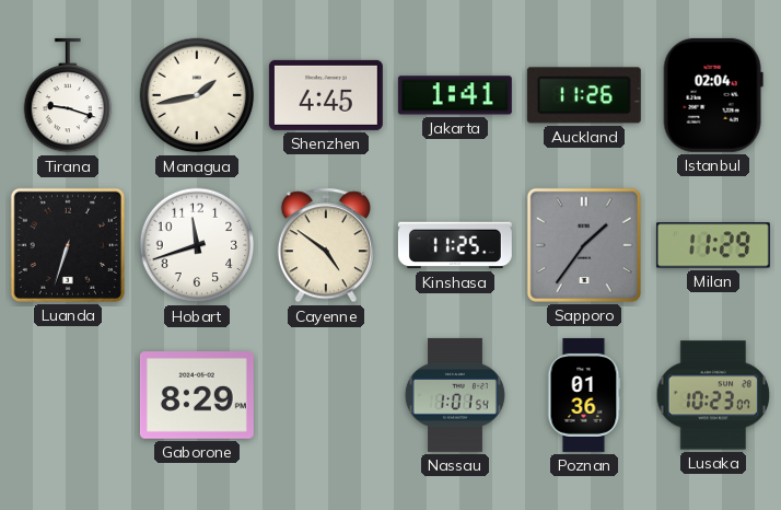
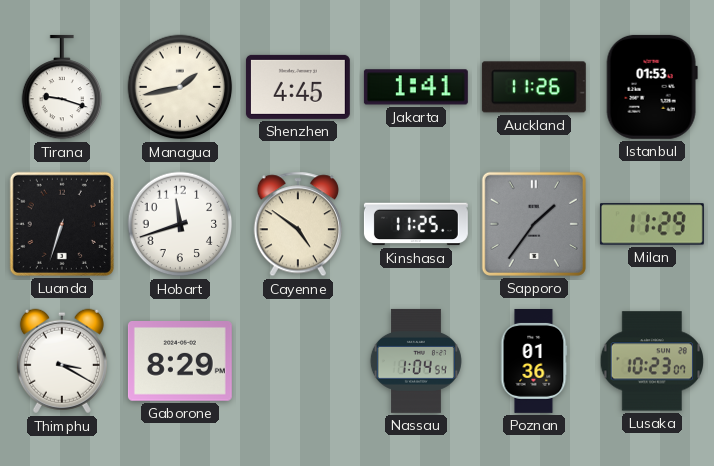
Istanbul: 02:04 -> 01:53
Thimphu: none -> 3:20
Nassau: 1:01 -> 1:04
